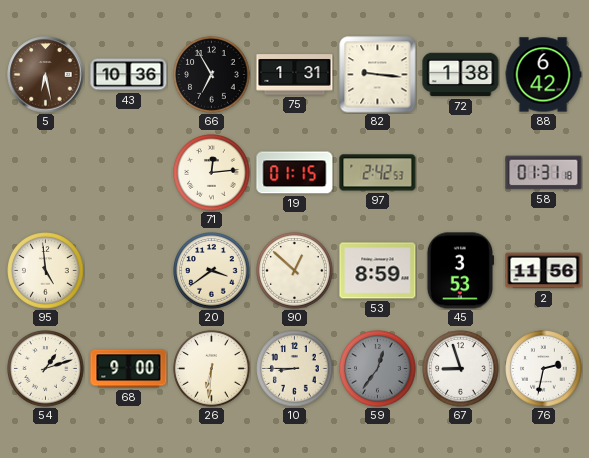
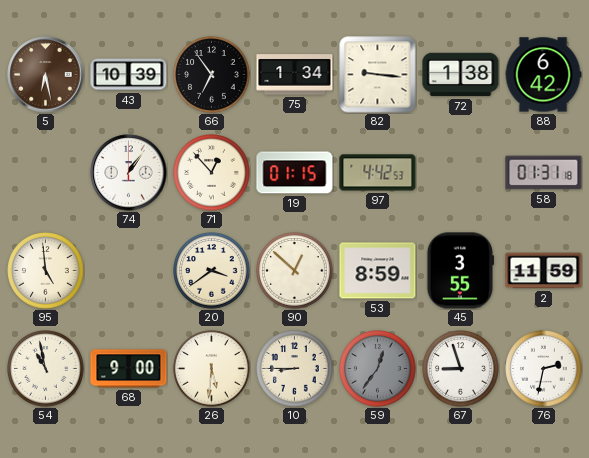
43: 10:36 -> 10:39
66: 6:55 -> 6:54
75: 1:31 -> 1:34
74: none -> 1:06
71: 12:14 -> 12:53
97: 2:42 -> 4:42
45: 3:53 -> 3:55
2: 11:56 -> 11:59
54: 1:12 -> 10:58
26: 6:31 -> 5:31
